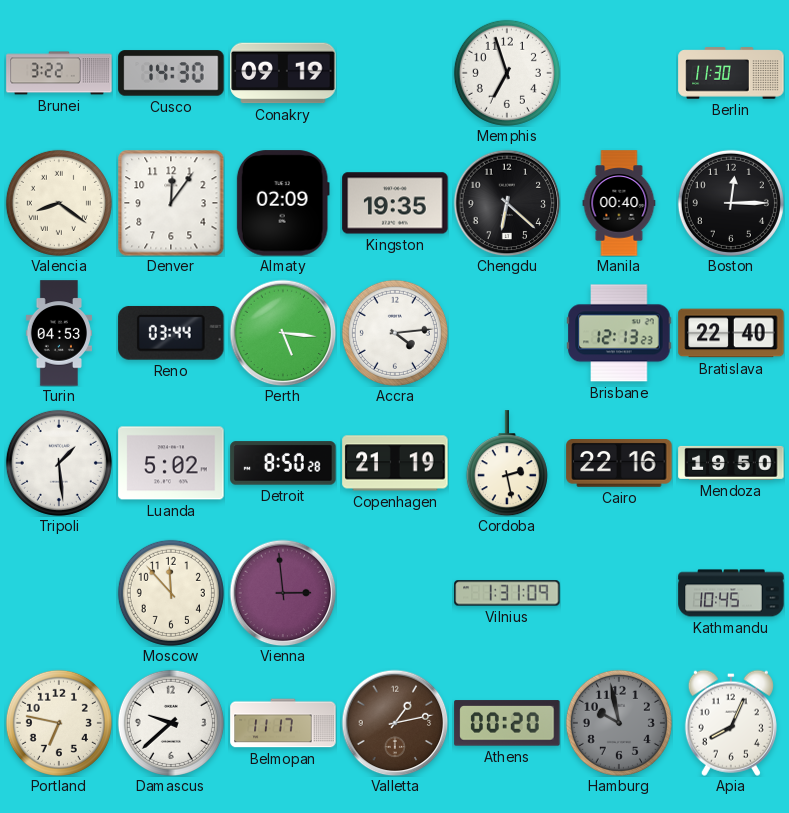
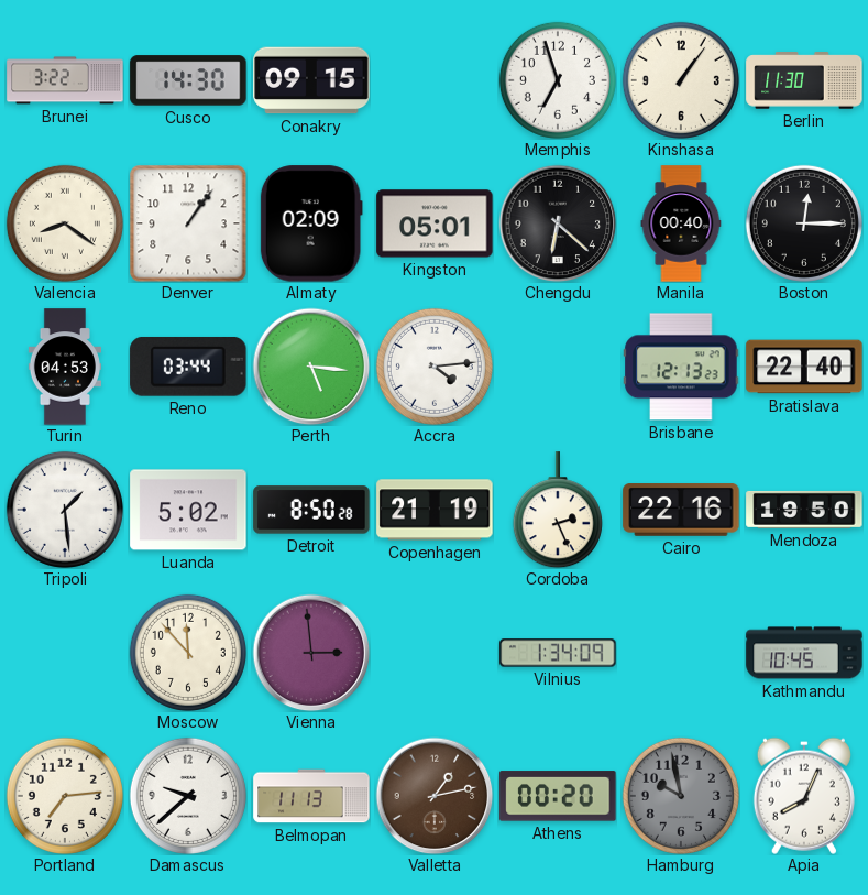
Conakry: 09:19 -> 09:15
Kinshasa: none -> 1:06
Denver: 12:06 -> 1:06
Kingston: 19:35 -> 05:01
Cordoba: 2:28 -> 2:26
Vilnius: 1:31 -> 1:34
Portland: 6:47 -> 7:14
Belmopan: 11:17 -> 11:13
